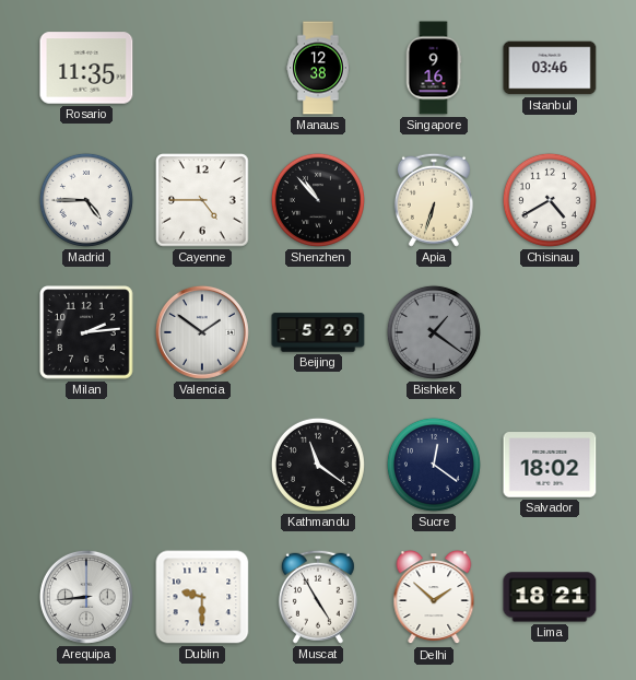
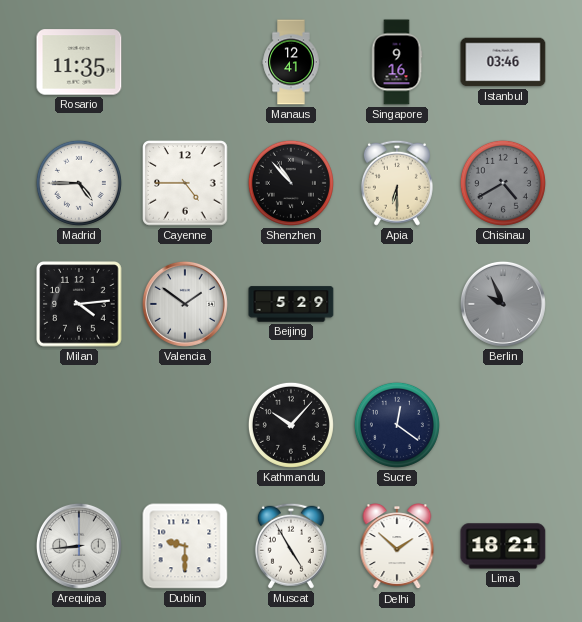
Manaus: 12:38 -> 12:41
Apia: 6:33 -> 6:30
Chisinau dial: white -> grey
Milan: 2:14 -> 4:14
Bishkek: 1:21 -> none
Berlin: none -> 9:56
Kathmandu: 11:21 -> 10:07
Salvador: 18:02 -> none
